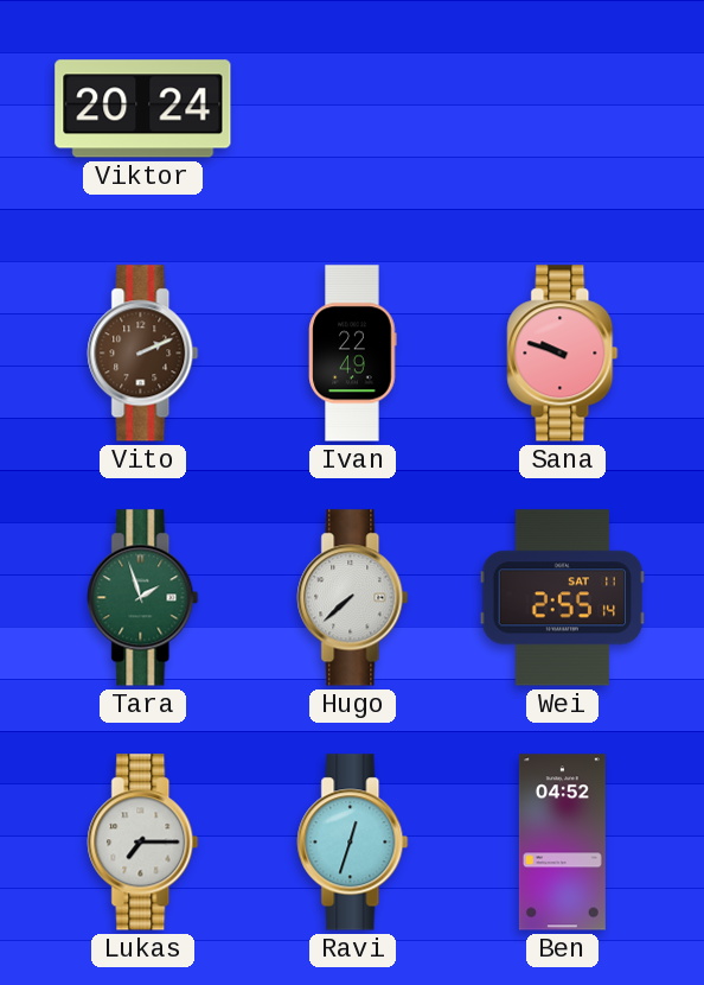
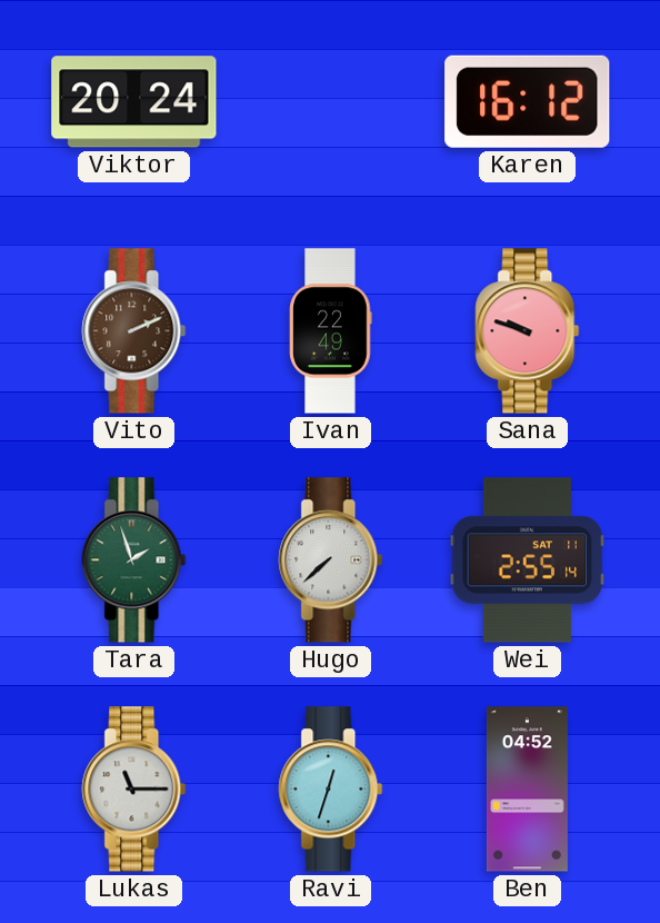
Karen: none -> 16:12
Lukas: 7:15 -> 11:15
